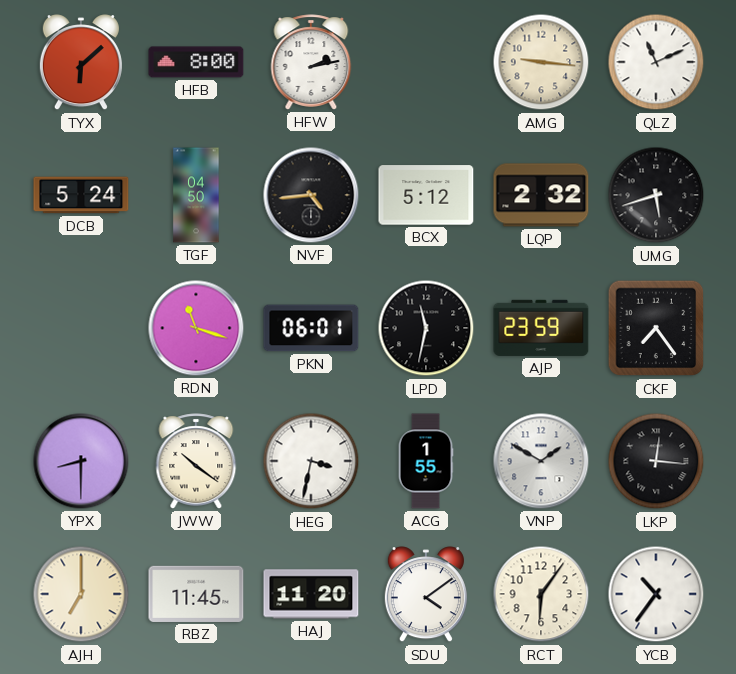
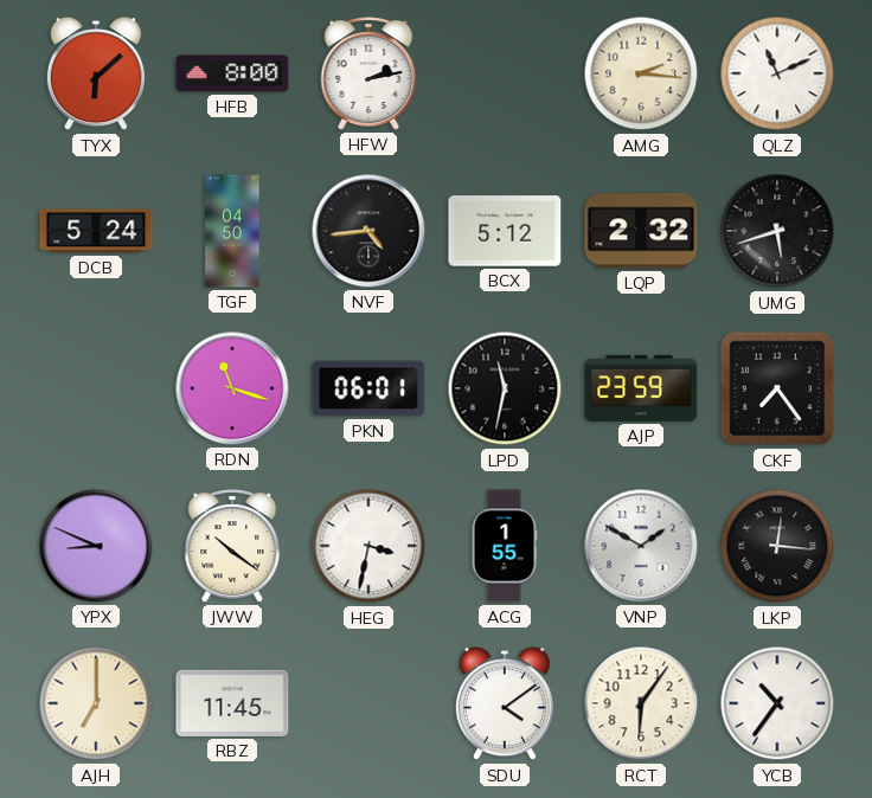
AMG: 9:16 -> 2:16
YPX: 8:30 -> 8:49
HAJ: 11:20 -> none
